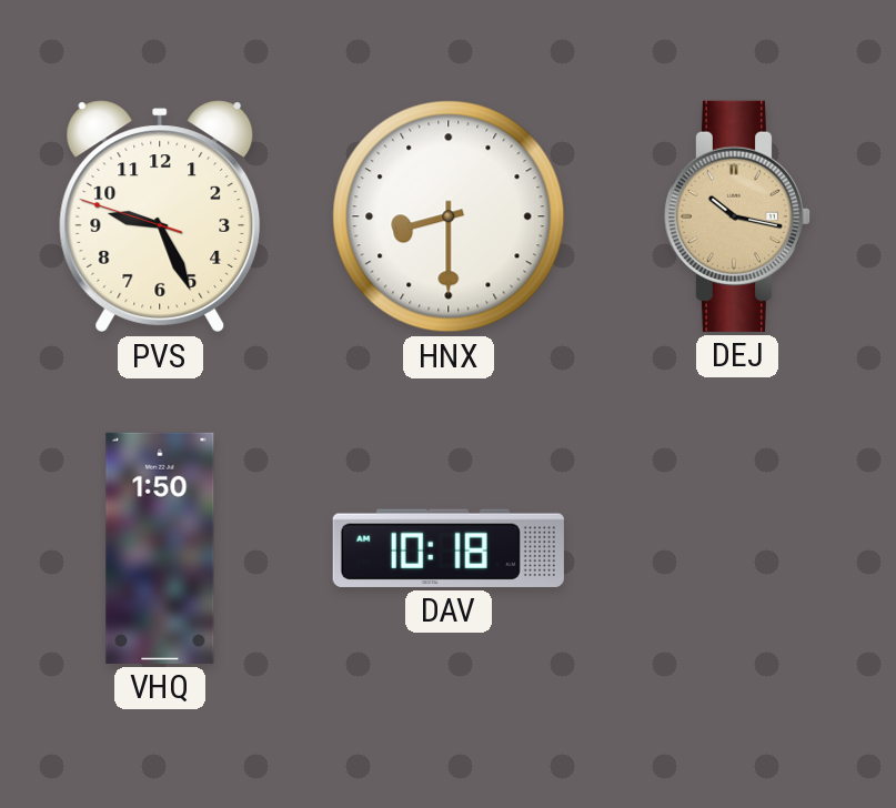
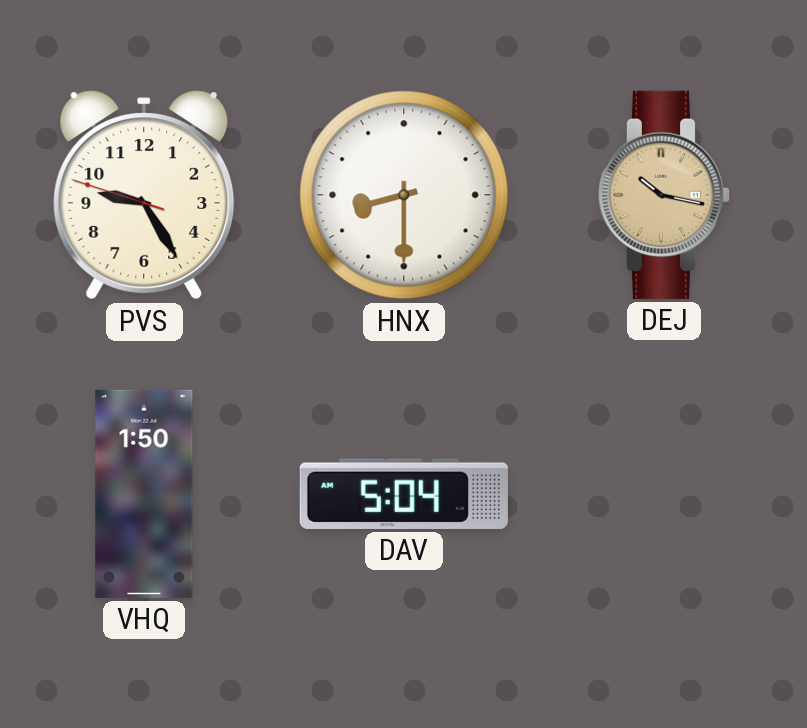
PVS: 9:25 -> 9:24
DAV: 10:18 -> 5:04
